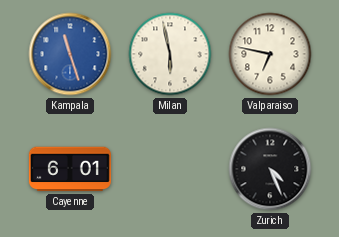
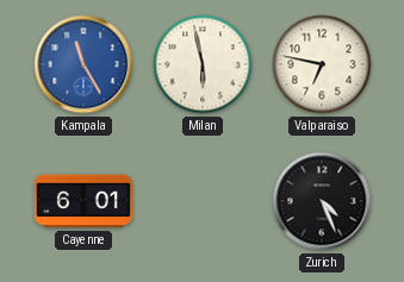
Kampala: 11:27 -> 11:25
